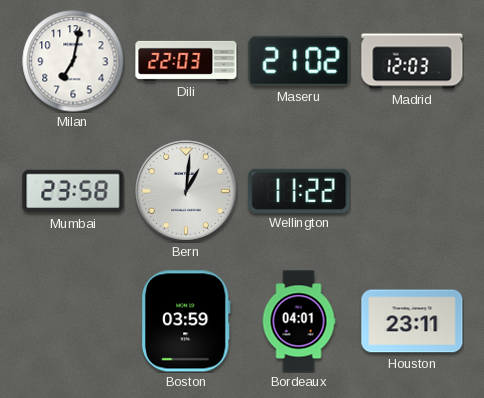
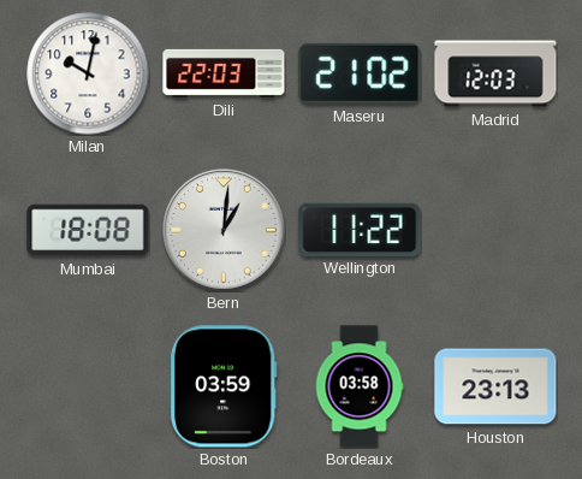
Milan: 7:02 -> 10:02
Mumbai: 23:58 -> 18:08
Bordeaux: 04:01 -> 03:58
Houston: 23:11 -> 23:13
